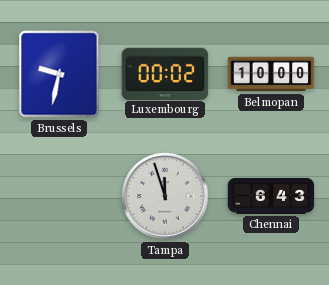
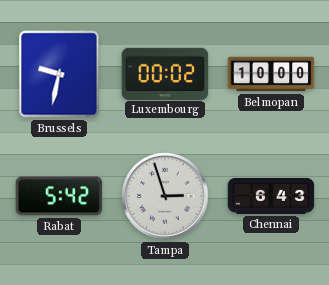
Rabat: none -> 5:42
Tampa: 11:57 -> 2:57
